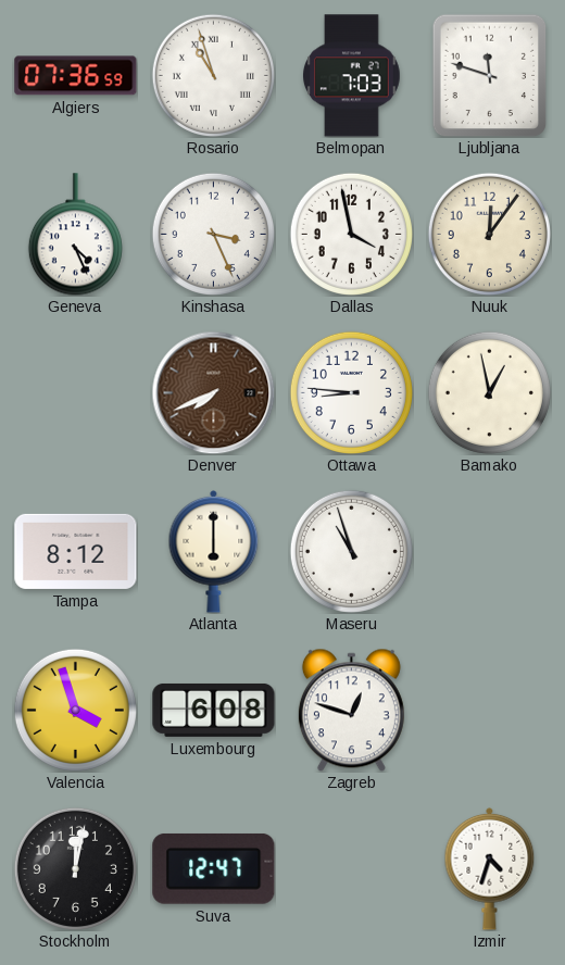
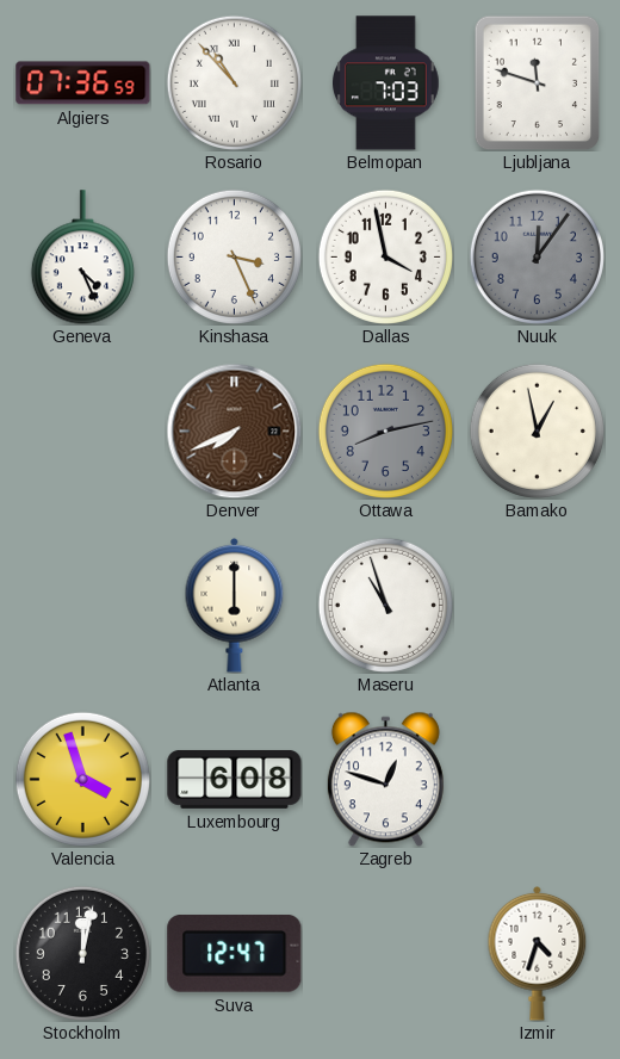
Rosario: 10:57 -> 10:53
Nuuk dial: cream -> grey
Ottawa: 8:46 -> 8:13
Ottawa dial: white -> grey
Tampa: 8:12 -> none
